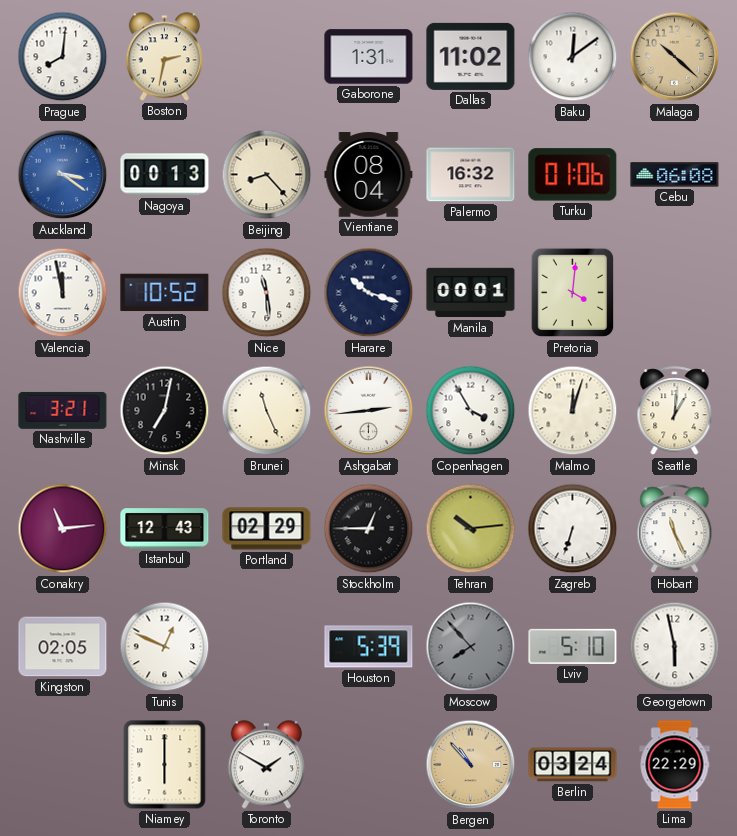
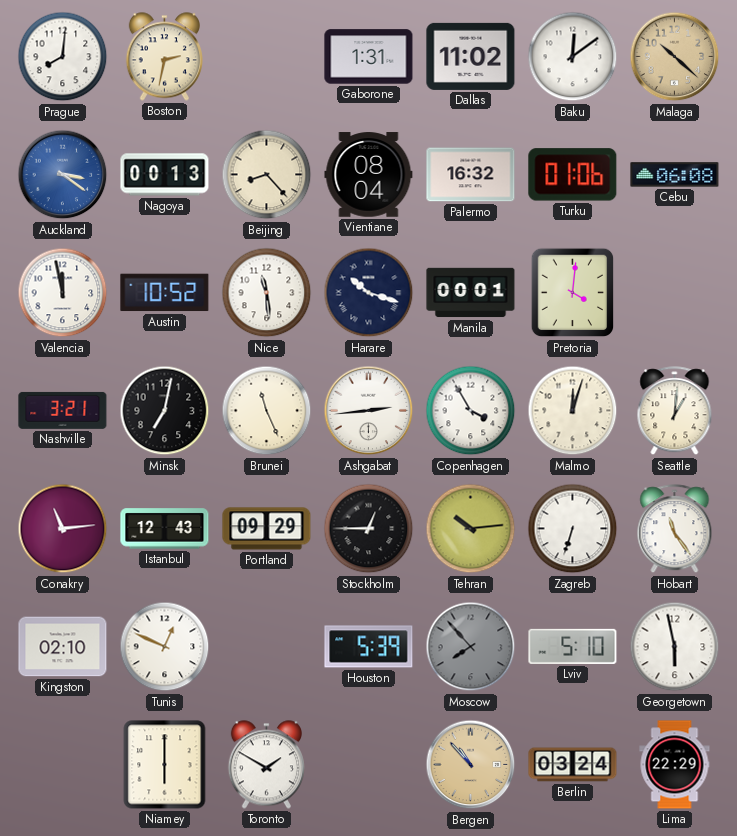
Portland: 02:29 -> 09:29
Hobart: 11:26 -> 11:24
Kingston: 02:05 -> 02:10
